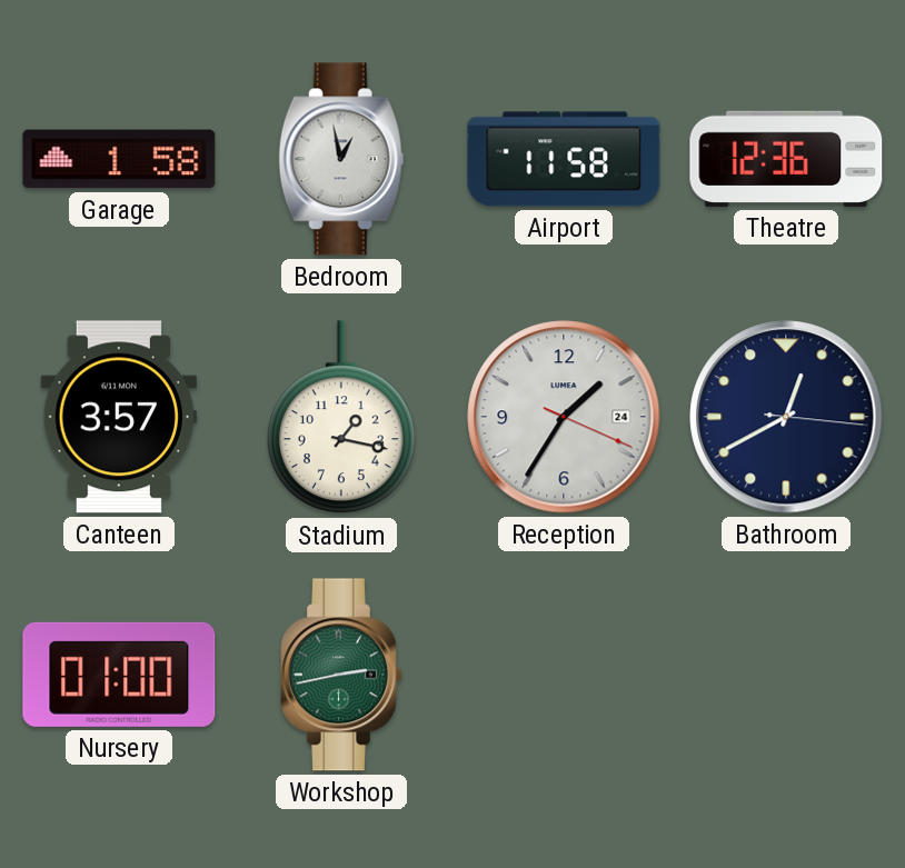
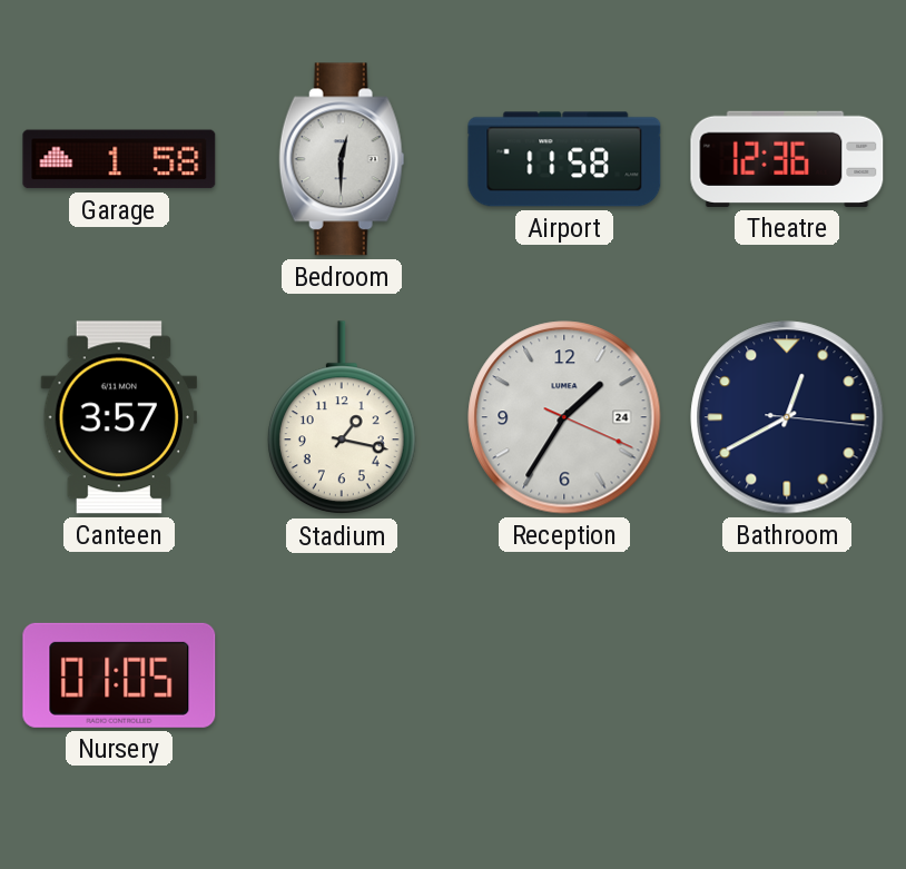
Bedroom: 12:58 -> 12:30
Nursery: 01:00 -> 01:05
Workshop: 2:43 -> none
